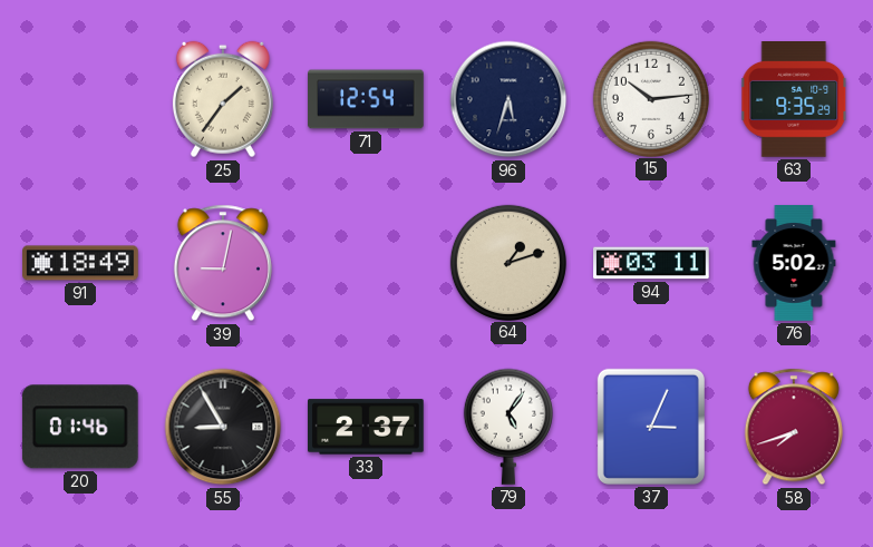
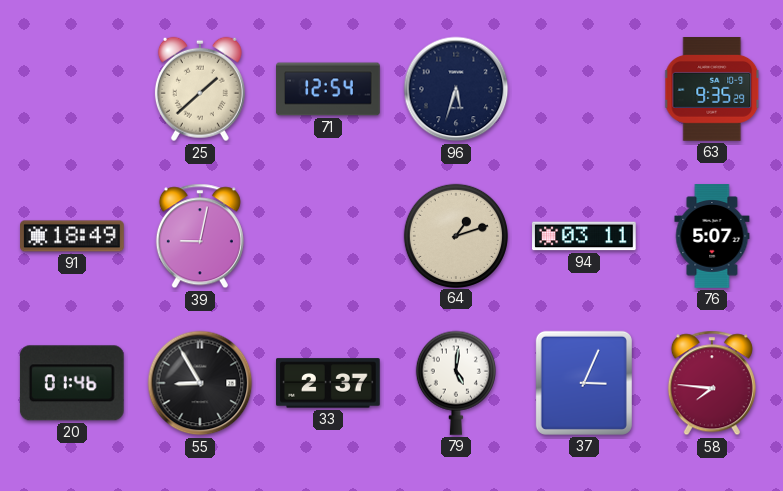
25: 1:36 -> 1:38
15: 10:14 -> none
76: 5:02 -> 5:07
79: 5:06 -> 5:01
58: 7:42 -> 7:46
